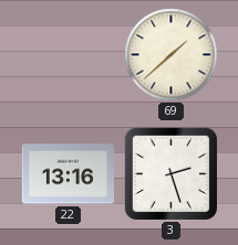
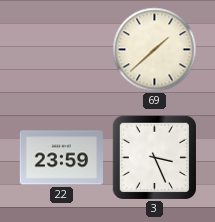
22: 13:16 -> 23:59
3: 2:27 -> 3:26
